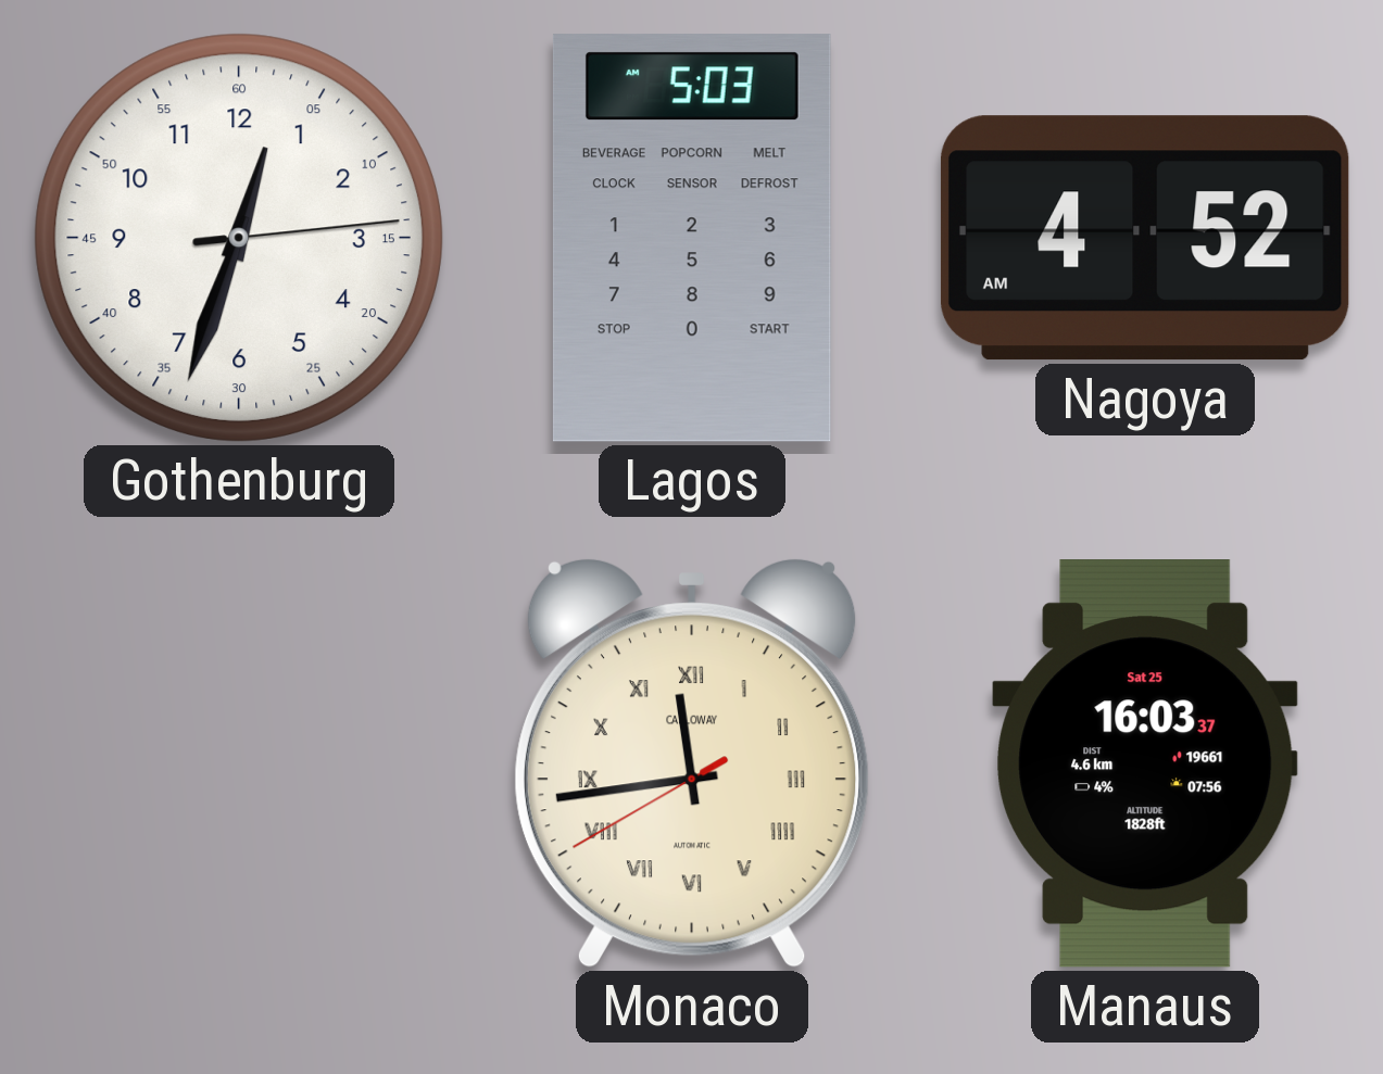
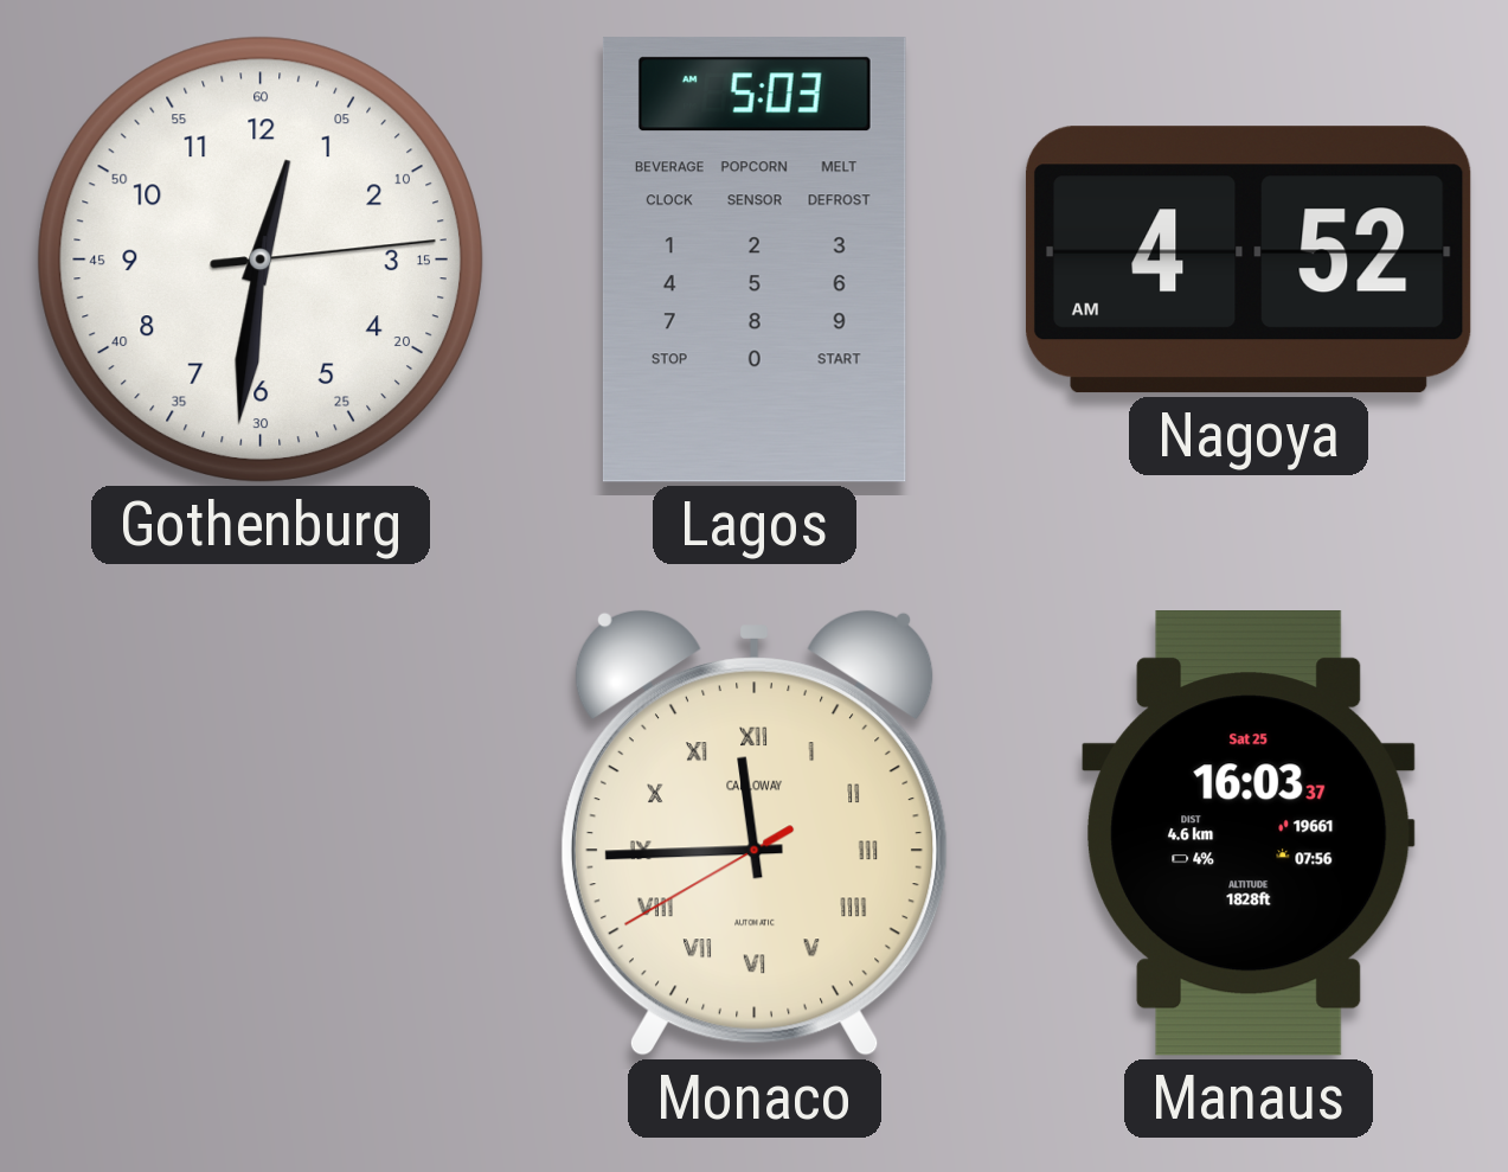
Gothenburg: 12:33 -> 12:31
Monaco: 11:43 -> 11:44
